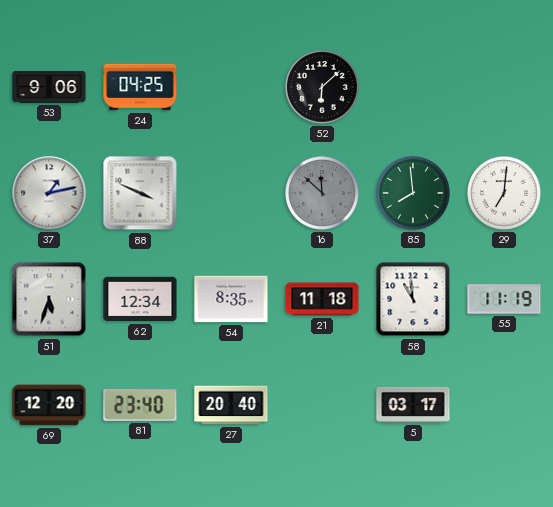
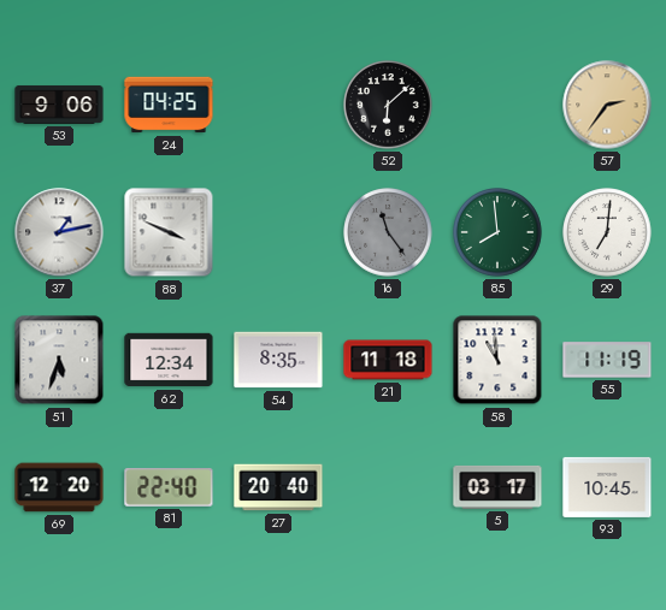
57: none -> 2:36
16: 11:52 -> 11:24
81: 23:40 -> 22:40
93: none -> 10:45
